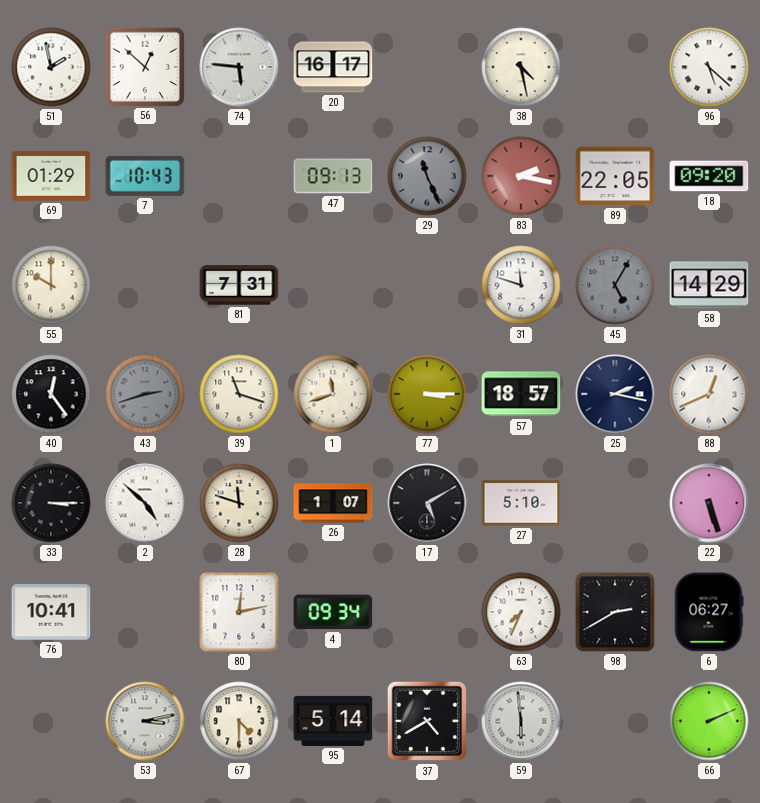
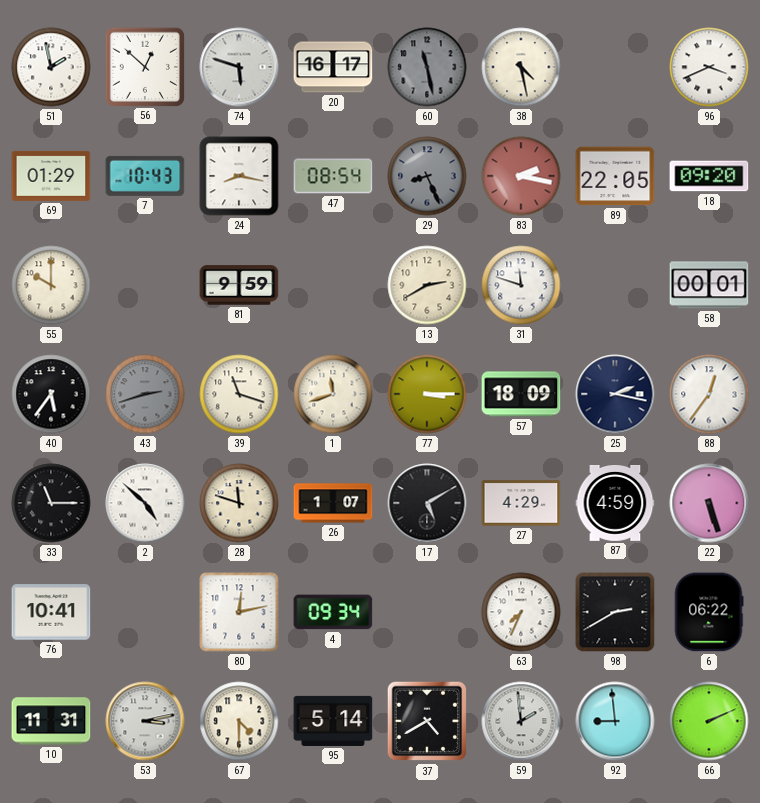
74: 5:46 -> 5:48
60: none -> 11:28
96: 5:22 -> 3:41
24: none -> 8:17
47: 09:13 -> 08:54
29: 11:26 -> 8:26
81: 7:31 -> 9:59
13: none -> 2:40
45: 5:05 -> none
58: 14:29 -> 00:01
40: 12:24 -> 5:36
57: 18:57 -> 18:09
88: 12:41 -> 12:36
33: 3:15 -> 11:15
27: 5:10 -> 4:29
87: none -> 4:59
6: 06:27 -> 06:22
10: none -> 11:31
59: 5:59 -> 1:59
92: none -> 8:59
